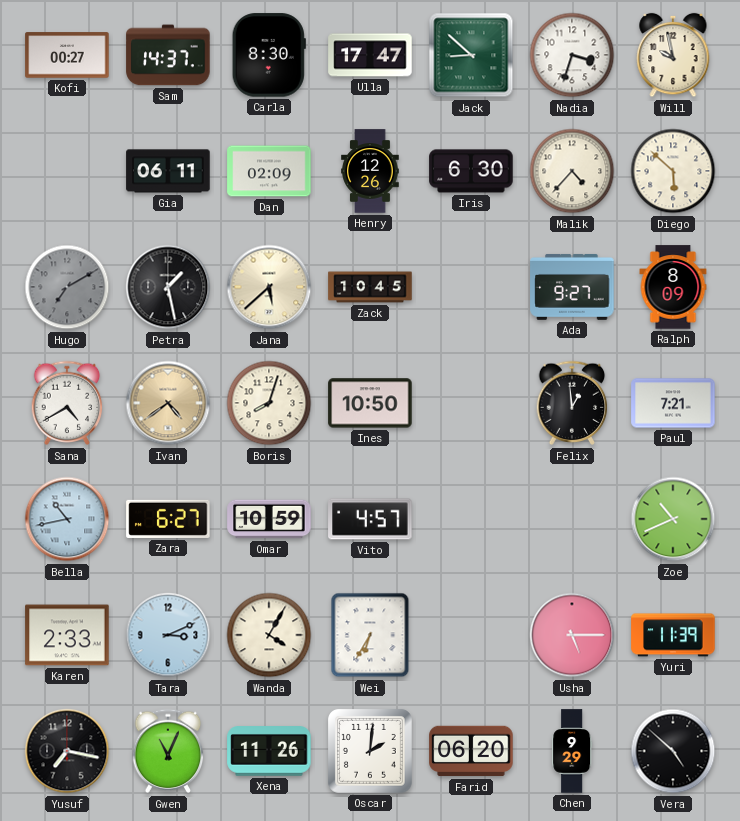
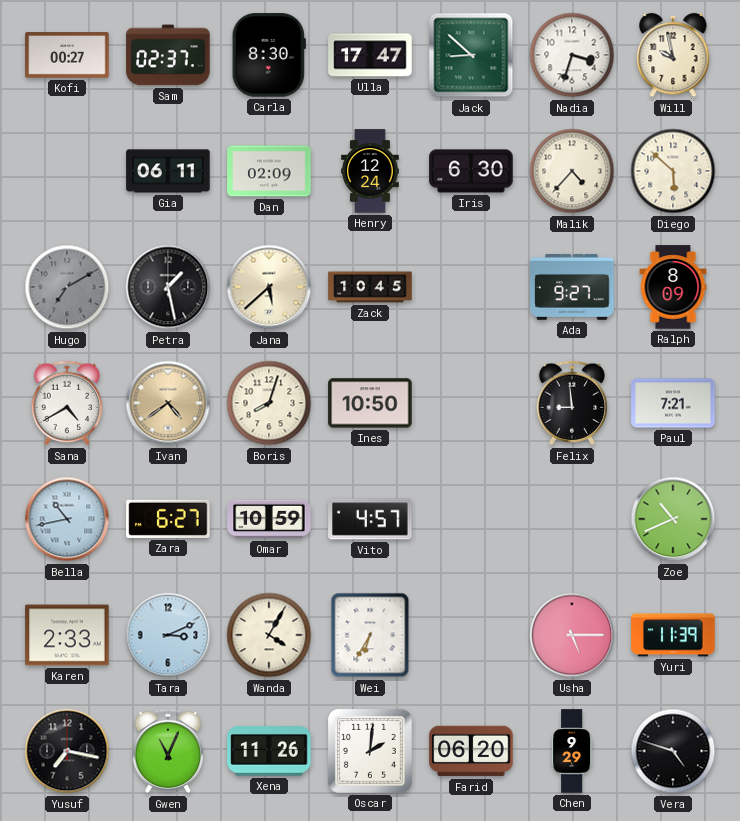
Sam: 14:37 -> 02:37
Henry: 12:26 -> 12:24
Felix: 12:59 -> 8:59
Vera: 4:52 -> 4:48
